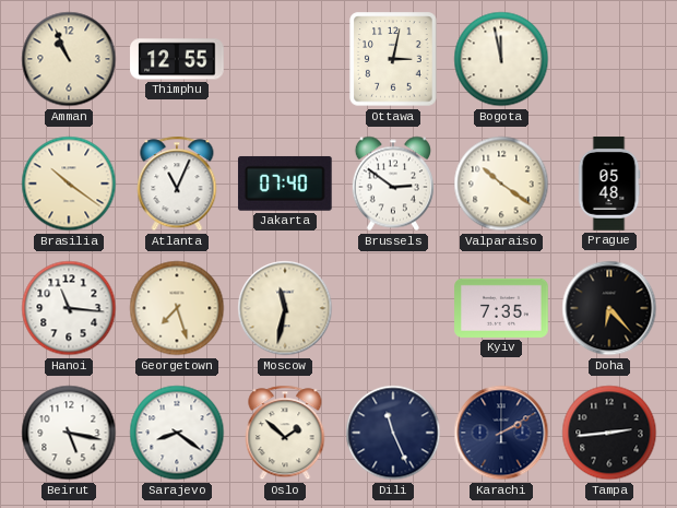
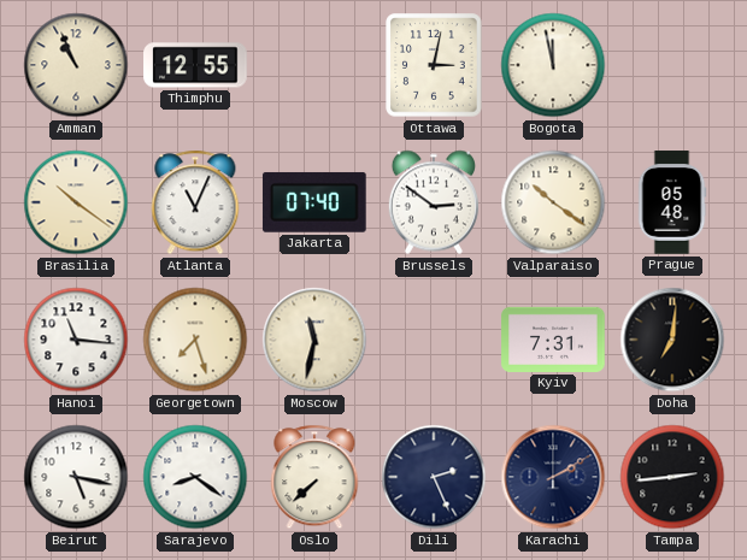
Kyiv: 7:35 -> 7:31
Doha: 6:23 -> 7:01
Oslo: 1:52 -> 7:38
Dili: 11:26 -> 2:26
